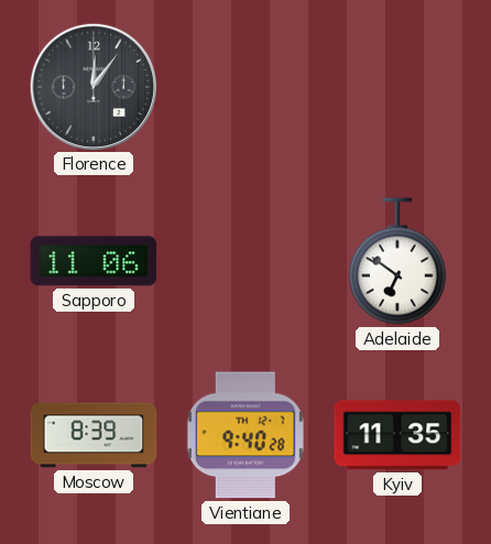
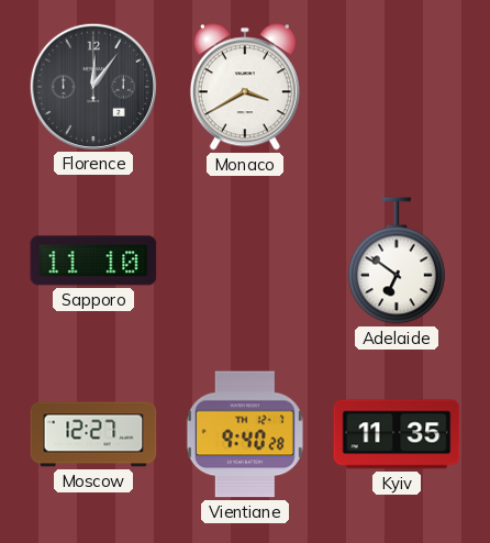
Monaco: none -> 3:40
Sapporo: 11:06 -> 11:10
Moscow: 8:39 -> 12:27
